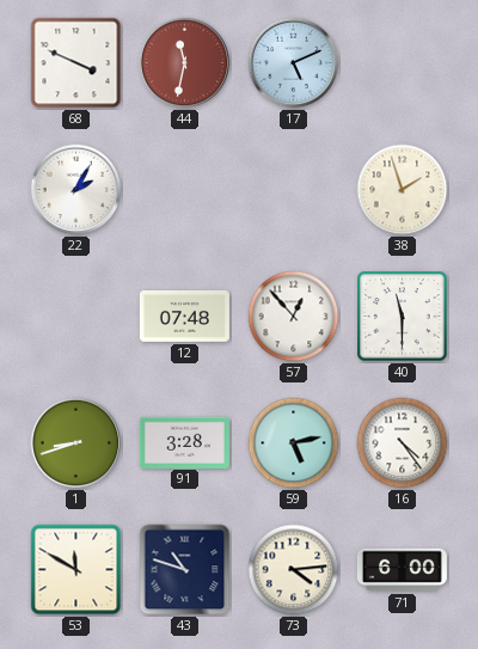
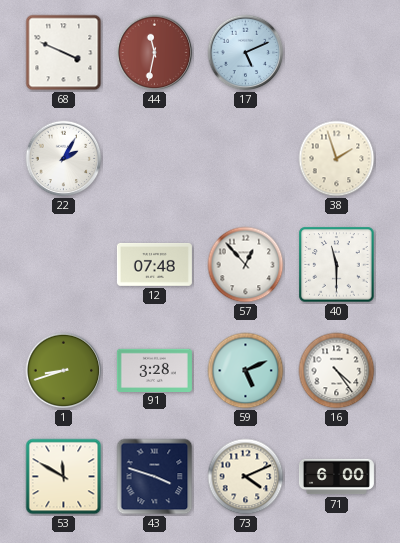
59: 5:13 -> 5:11
43: 10:48 -> 3:48
73: 4:14 -> 4:11
